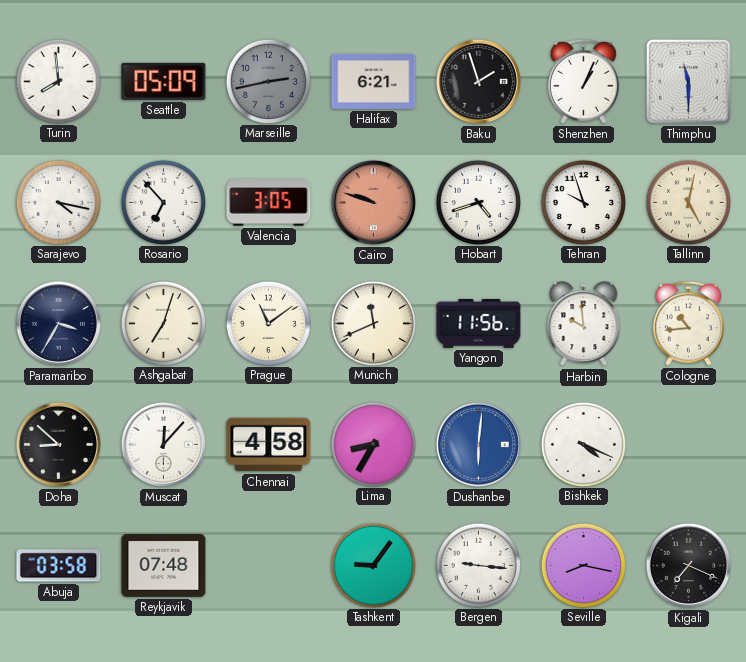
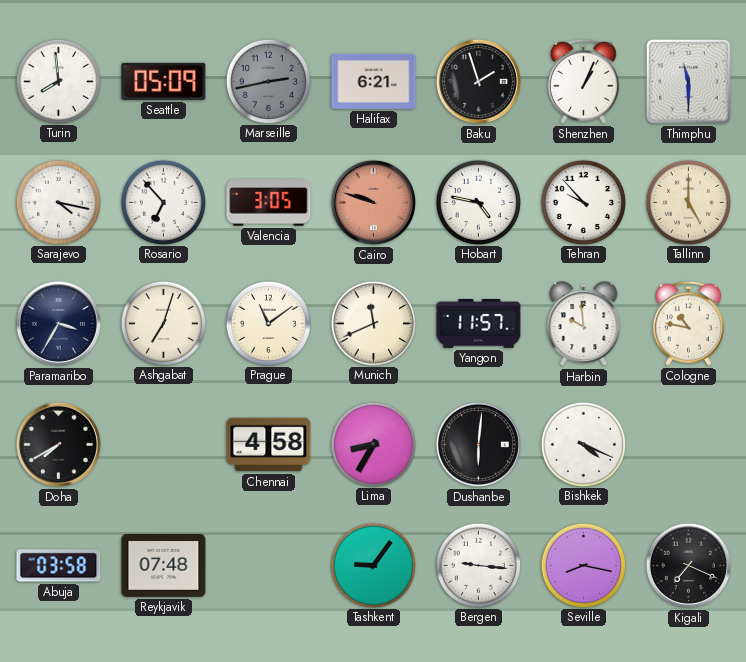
Hobart: 4:42 -> 4:47
Tehran: 9:57 -> 9:53
Tallinn: 5:02 -> 5:00
Yangon: 11:56 -> 11:57
Cologne: 10:44 -> 10:47
Doha: 8:52 -> 7:40
Muscat: 12:07 -> none
Dushanbe dial: blue -> black
